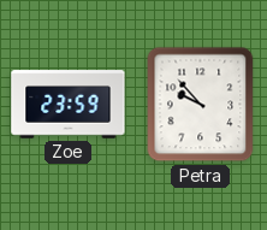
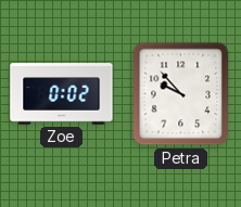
Zoe: 23:59 -> 0:02
